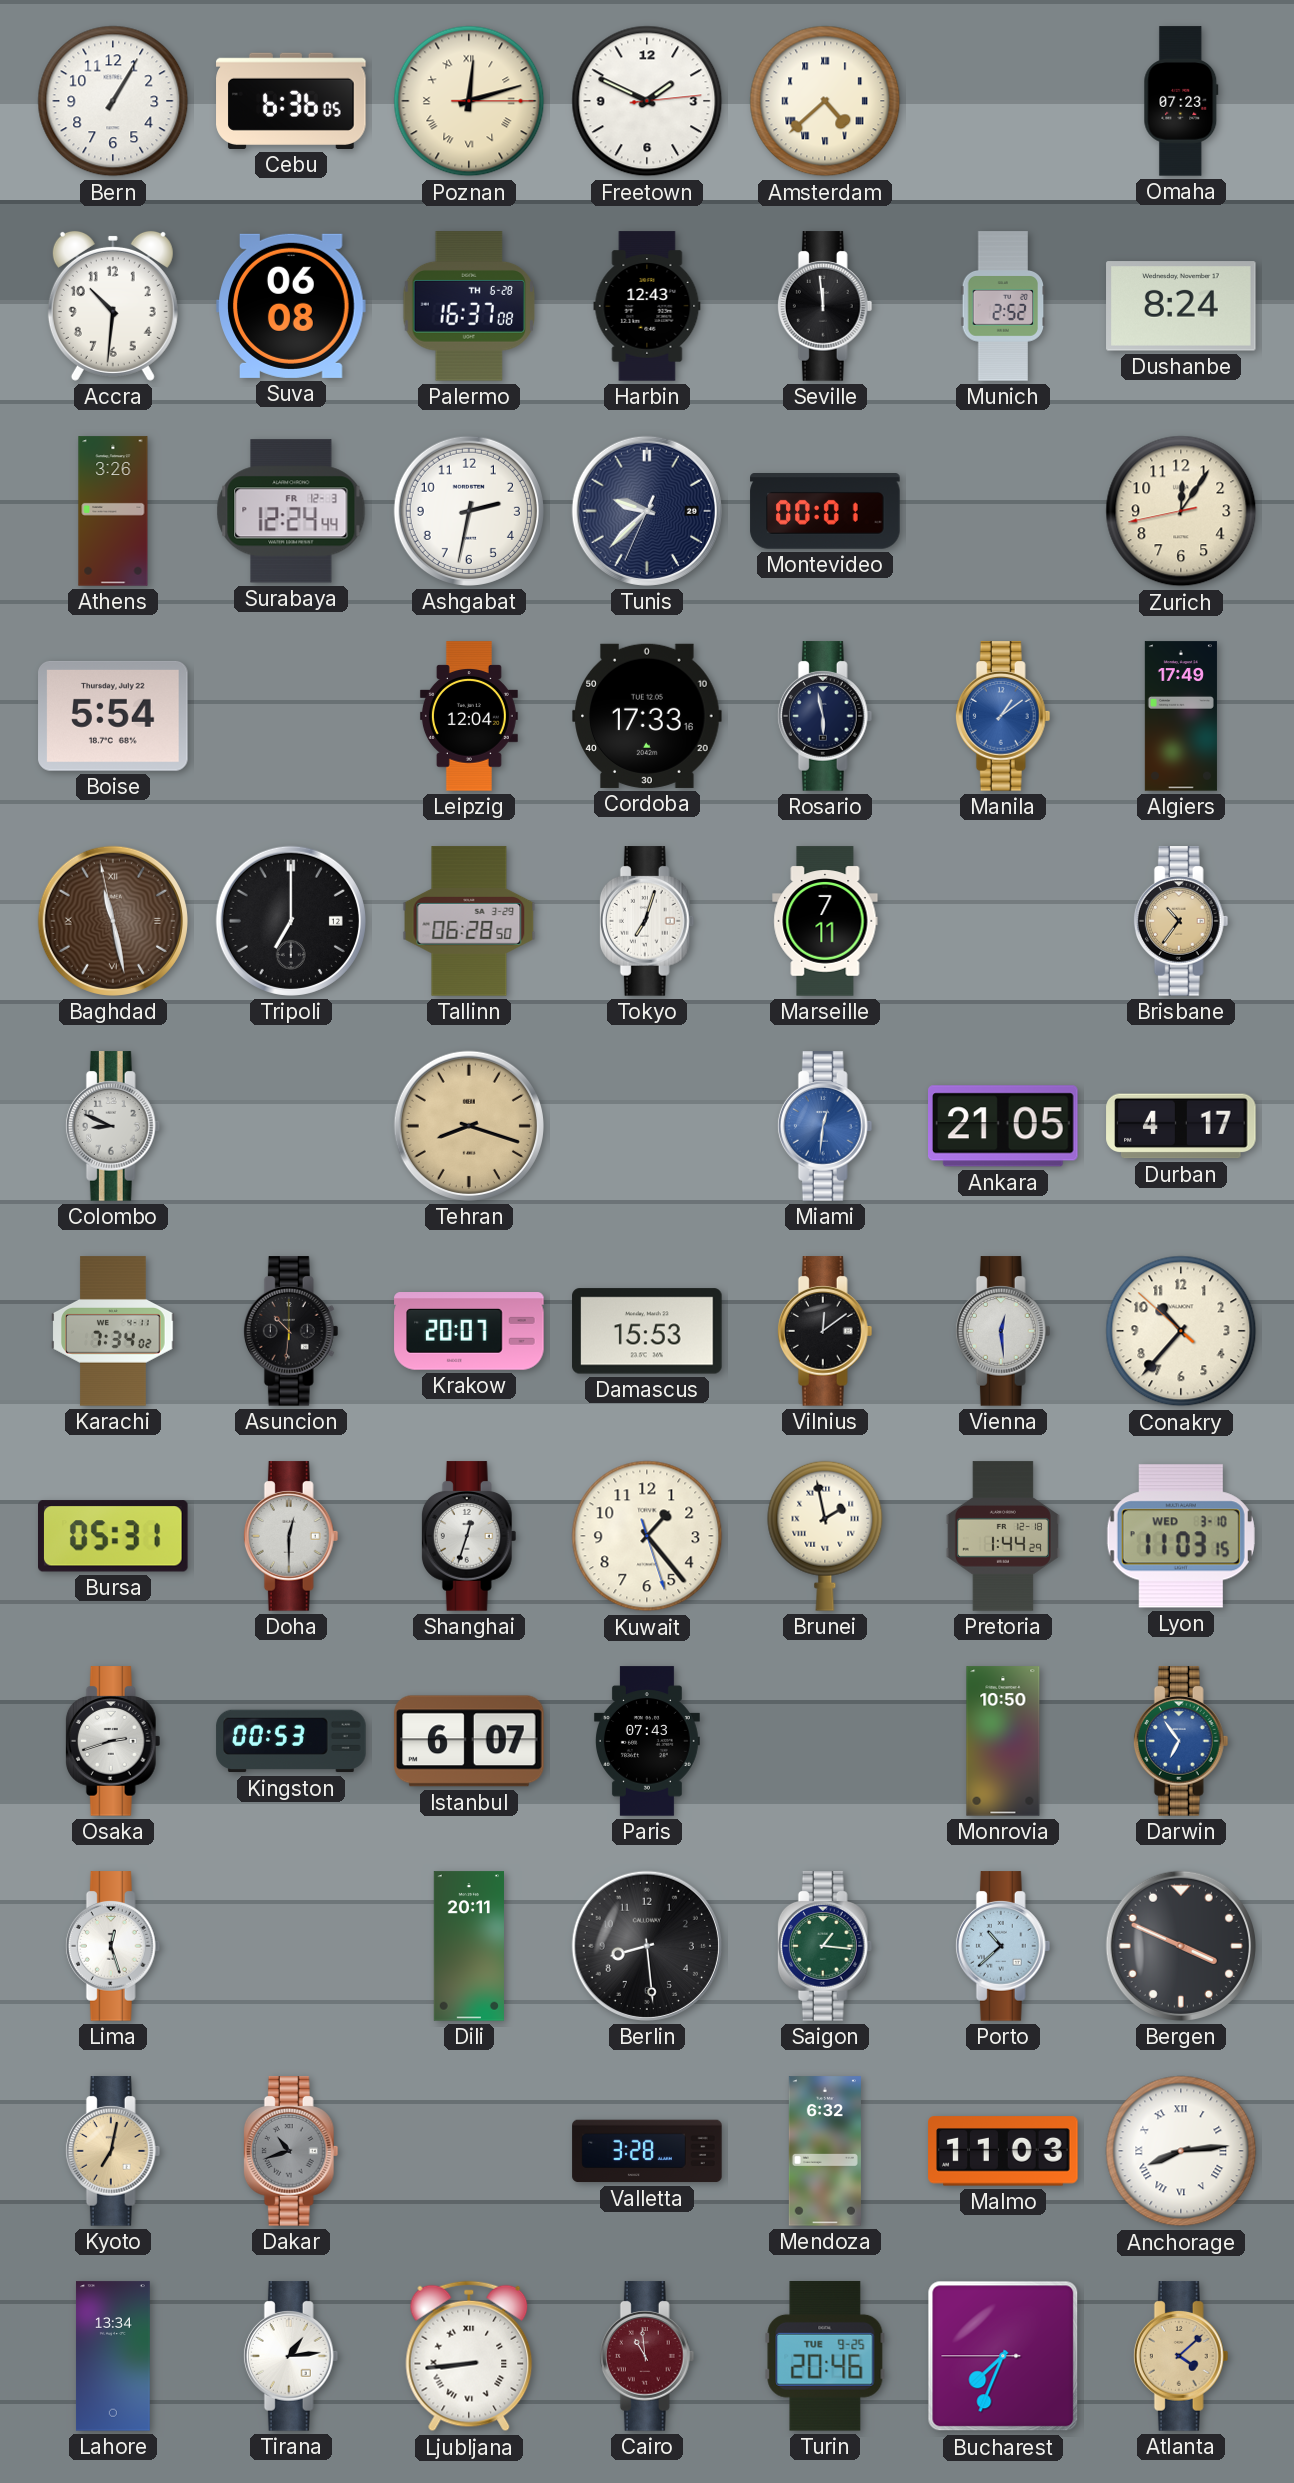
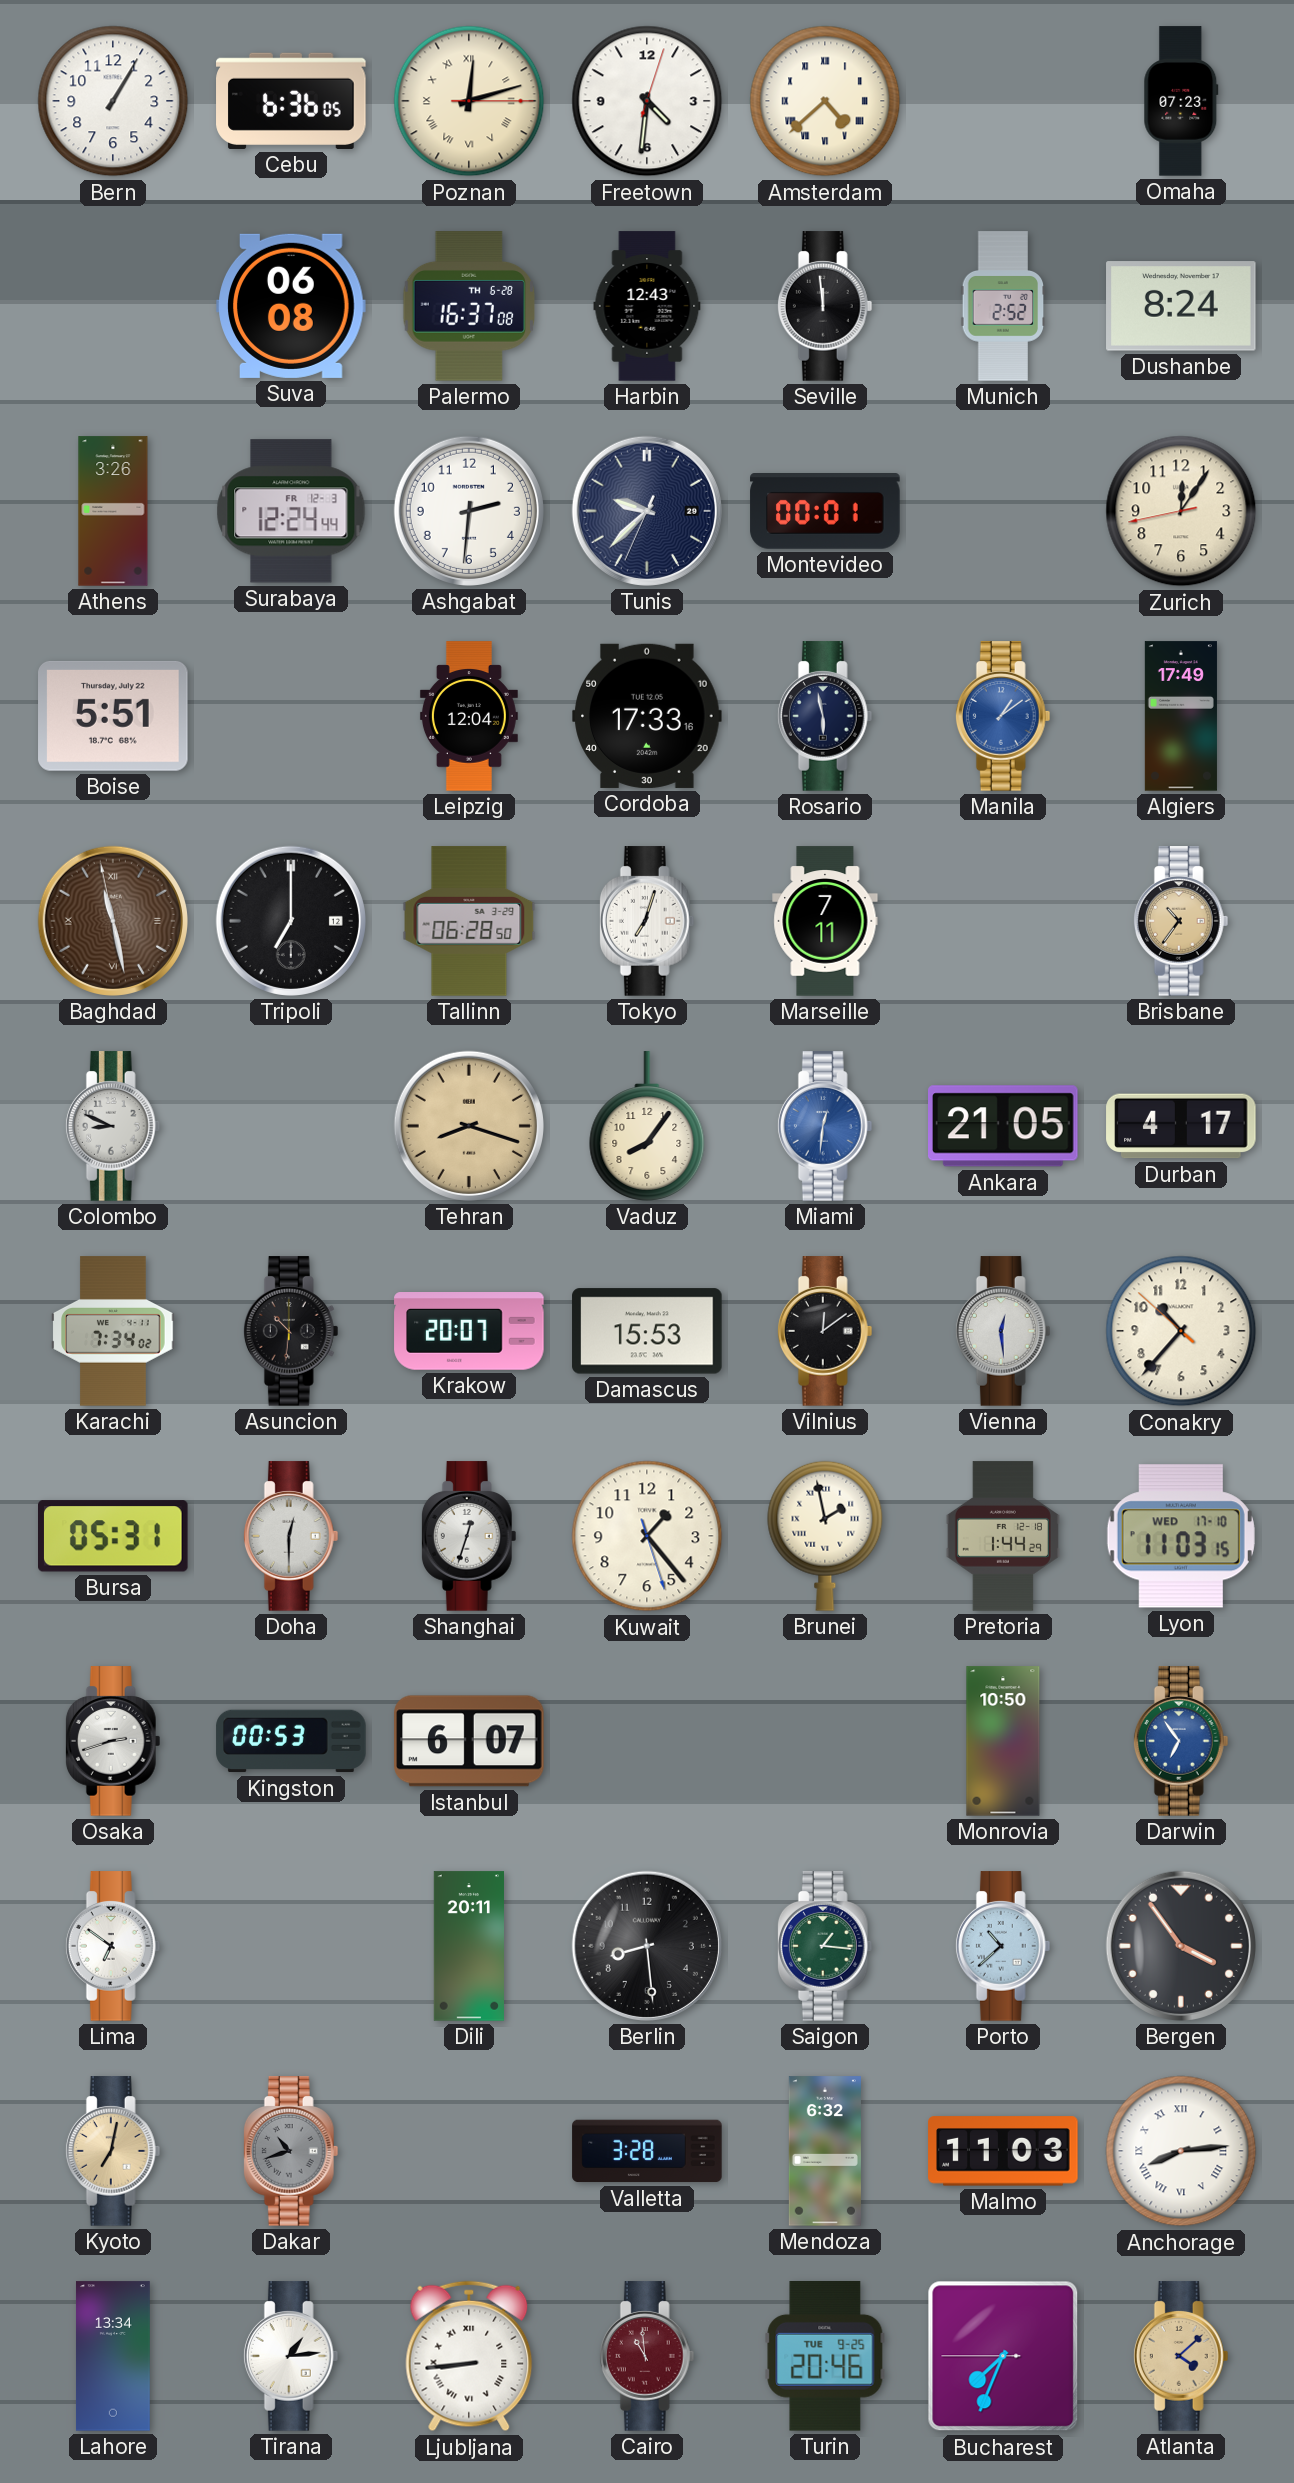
Freetown: 1:49 -> 4:31
Accra: 10:31 -> none
Ashgabat: 2:32 -> 2:31
Boise: 5:54 -> 5:51
Vaduz: none -> 8:06
Lyon date: WED 3-10 -> WED 17-10
Paris: 07:43 -> none
Lima: 12:27 -> 6:51
Bergen: 3:49 -> 3:54
